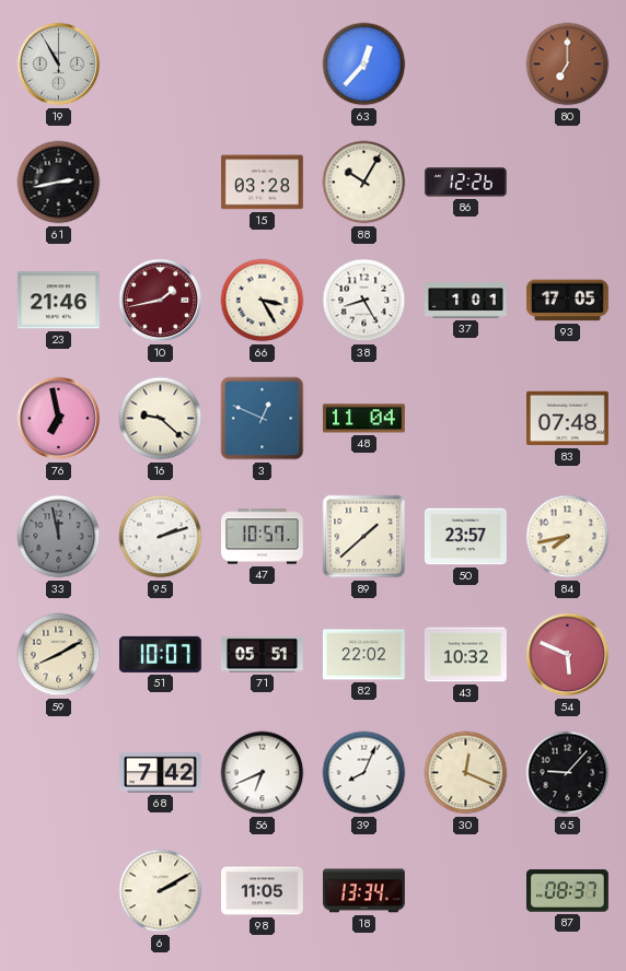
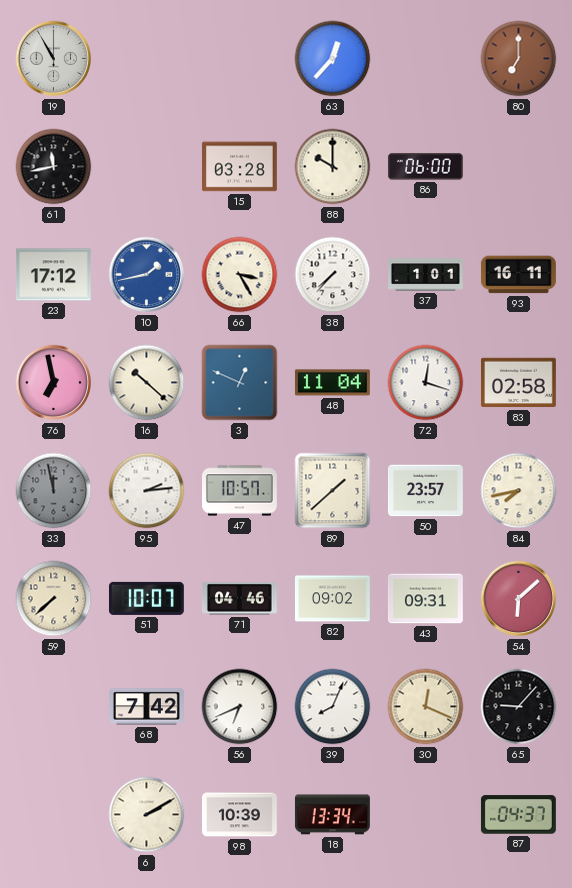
61: 2:43 -> 11:43
88: 10:05 -> 10:00
86: 12:26 -> 06:00
23: 21:46 -> 17:12
10 dial: burgundy -> blue
38: 8:25 -> 7:37
93: 17:05 -> 16:11
16: 9:22 -> 10:22
72: none -> 12:18
83: 07:48 -> 02:58
95: 2:12 -> 2:14
59: 8:10 -> 7:38
71: 05:51 -> 04:46
82: 22:02 -> 09:02
43: 10:32 -> 09:31
54: 5:49 -> 6:08
98: 11:05 -> 10:39
87: 08:37 -> 04:37
